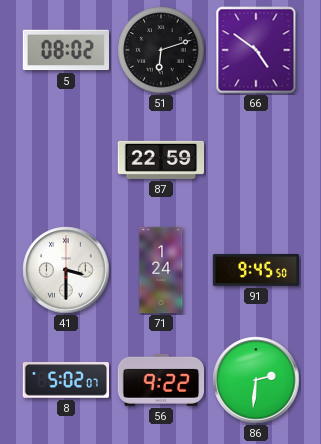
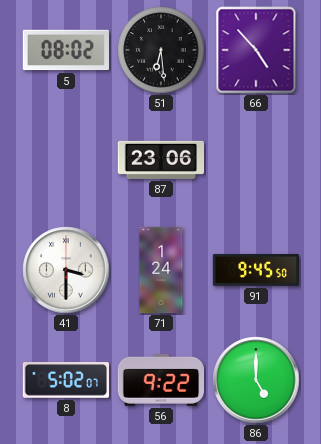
51: 6:12 -> 6:29
66: 4:51 -> 4:53
87: 22:59 -> 23:06
86: 2:31 -> 5:00
